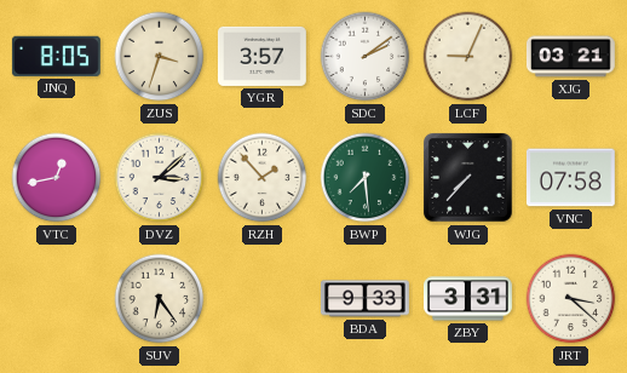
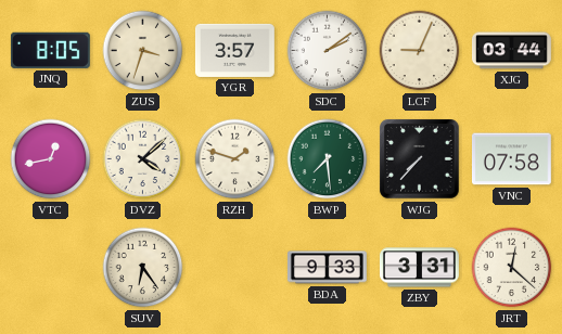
XJG: 03:21 -> 03:44
DVZ: 3:08 -> 4:08
RZH: 1:53 -> 1:48
JRT: 3:22 -> 12:22
